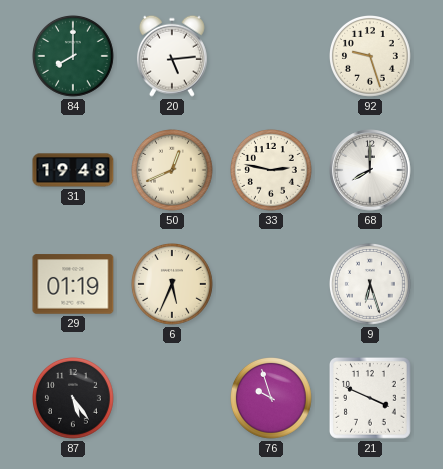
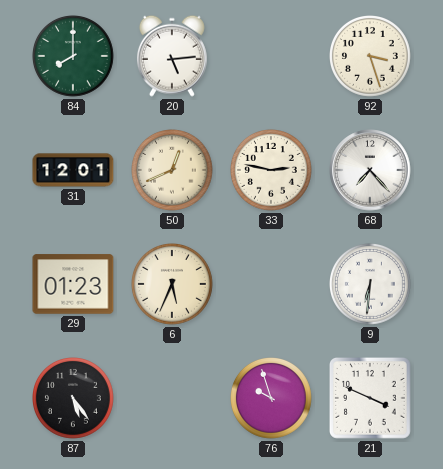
92: 9:27 -> 3:27
31: 19:48 -> 12:01
68: 8:00 -> 7:23
29: 01:19 -> 01:23
9: 6:27 -> 6:31
